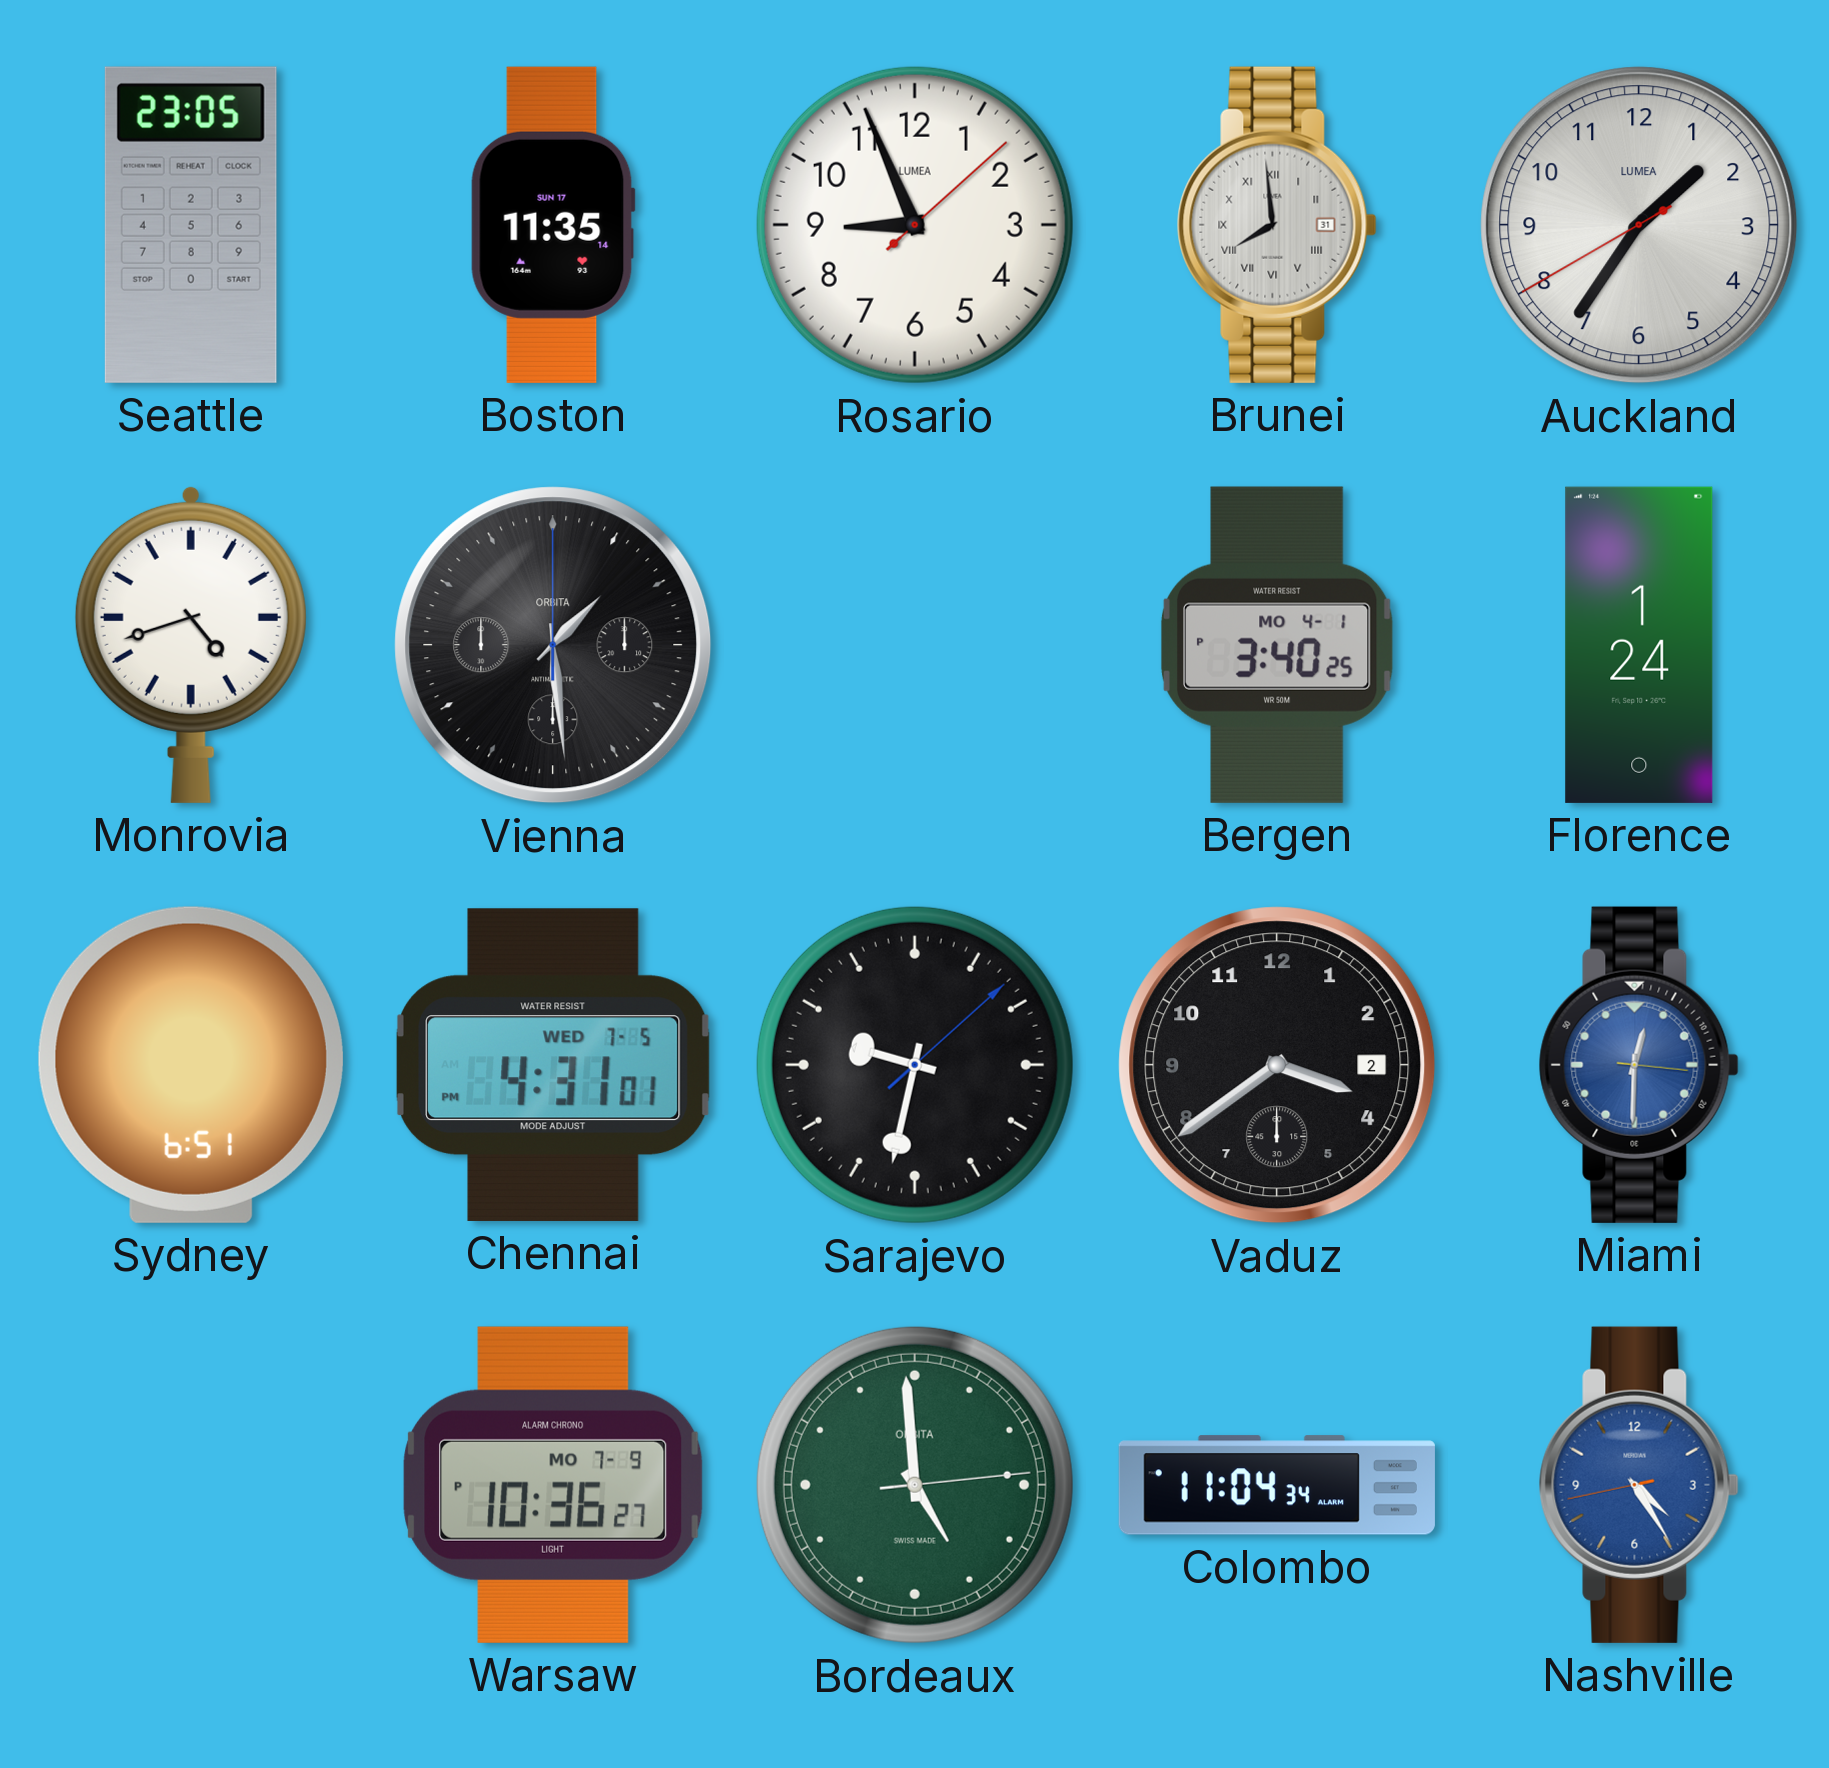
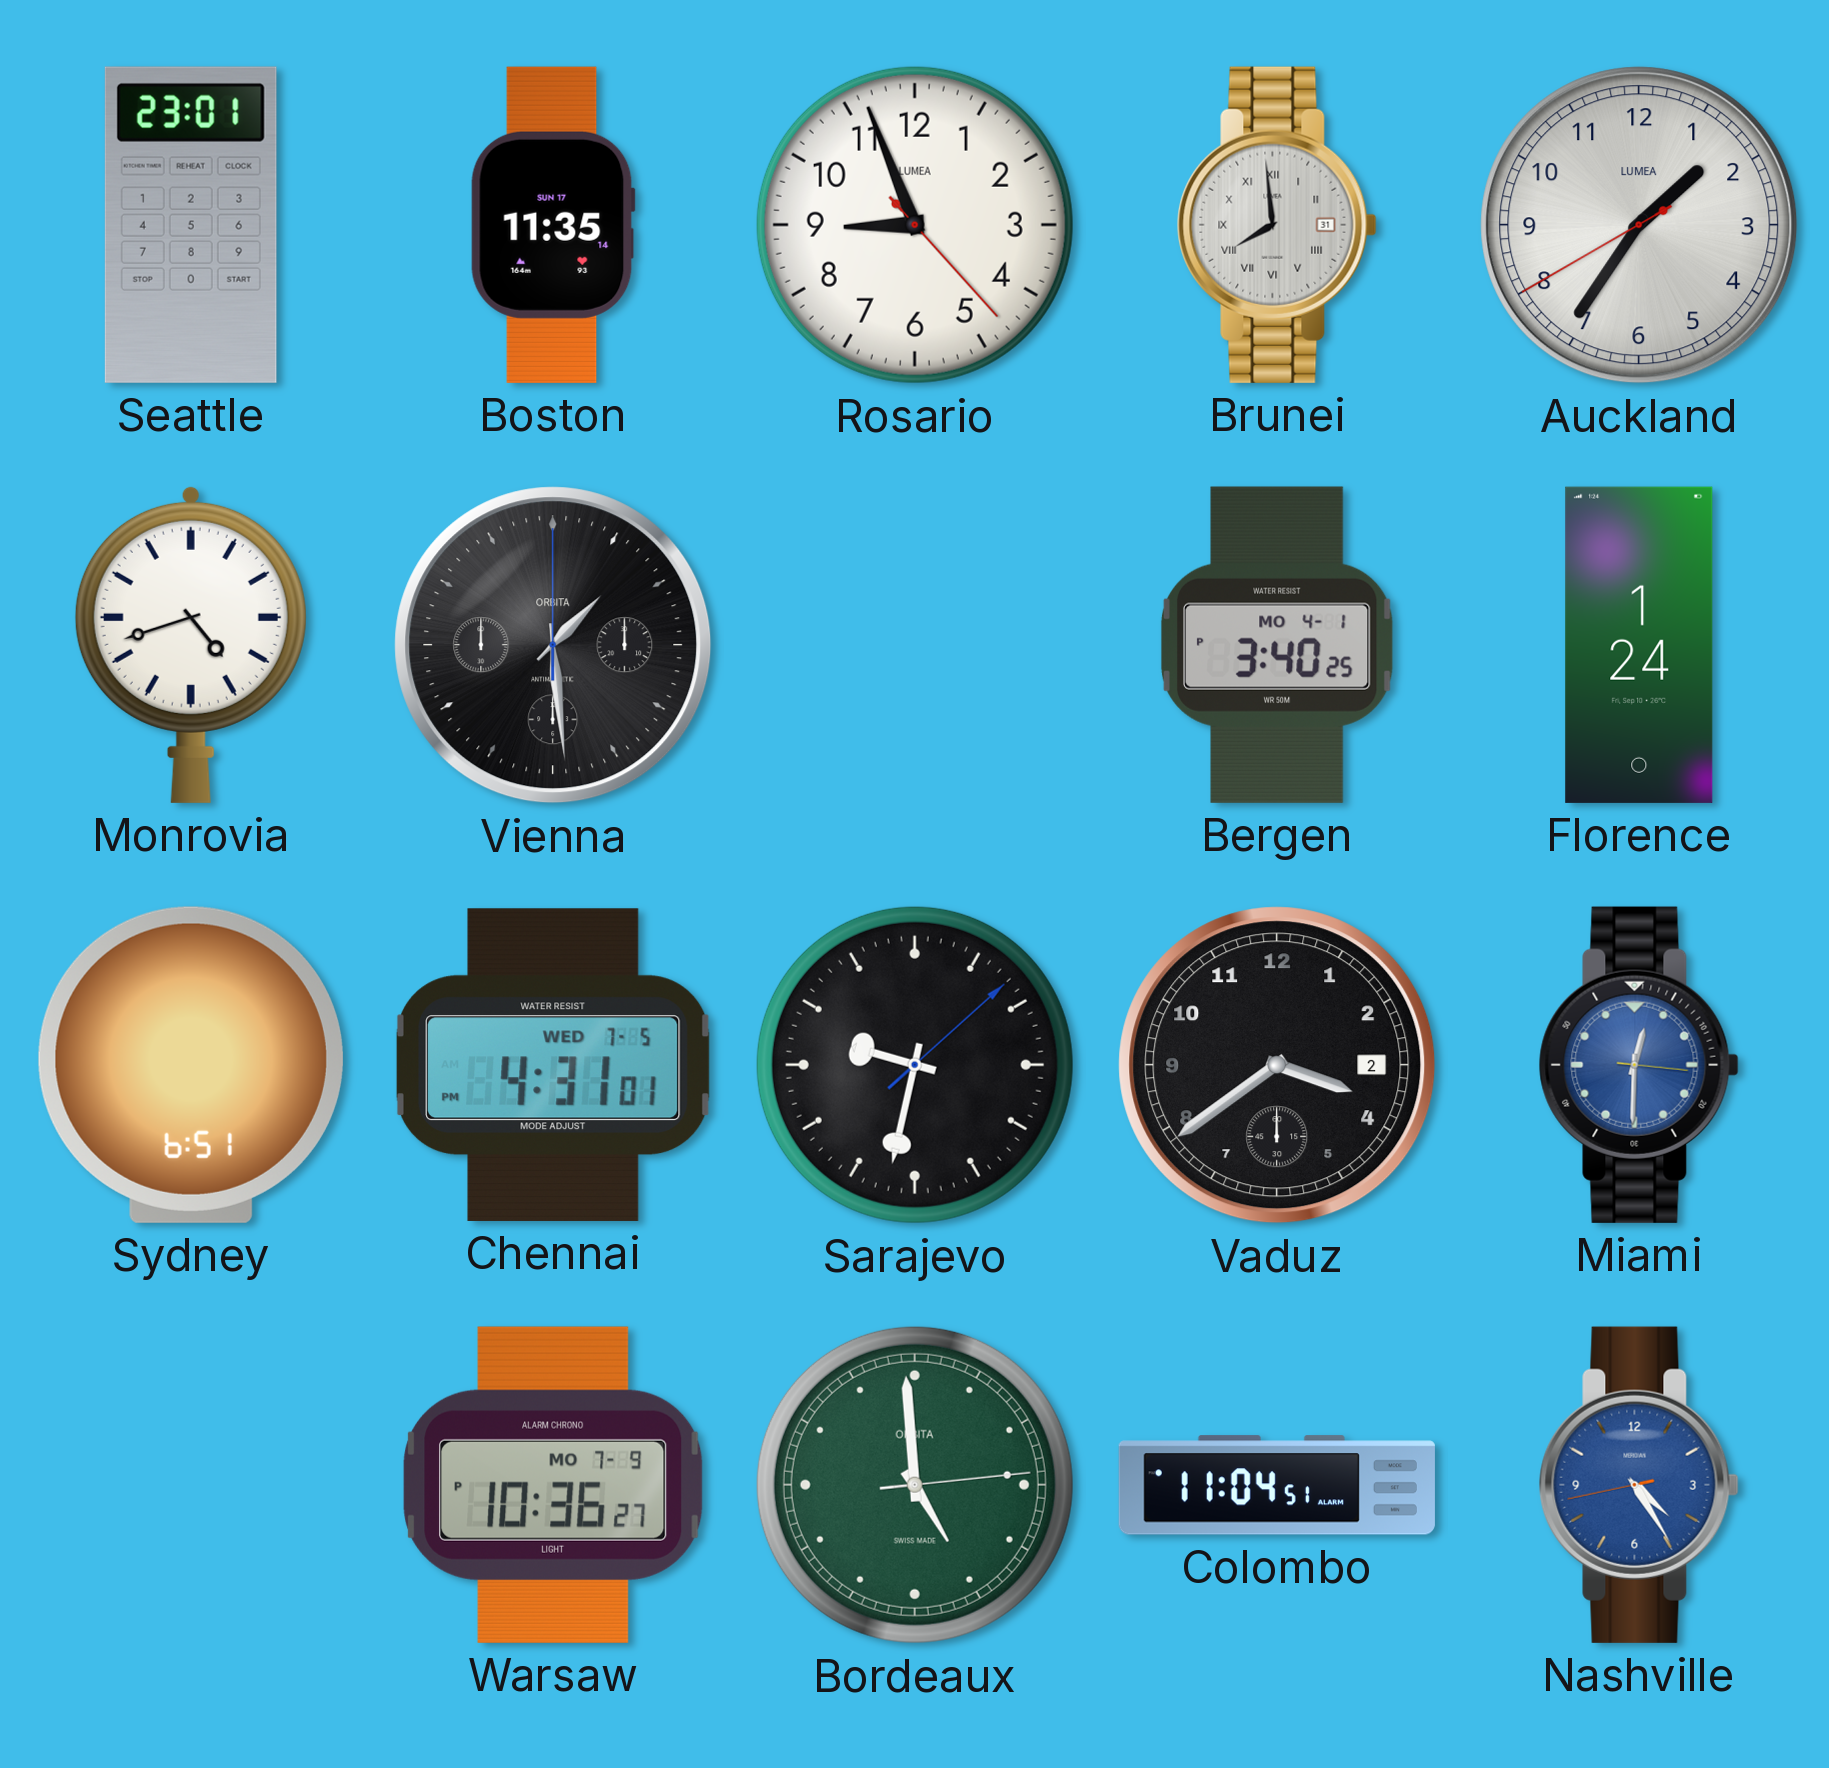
Seattle: 23:05 -> 23:01
Rosario: 8:56:08 -> 8:56:23
Colombo: 11:04:34 -> 11:04:51
